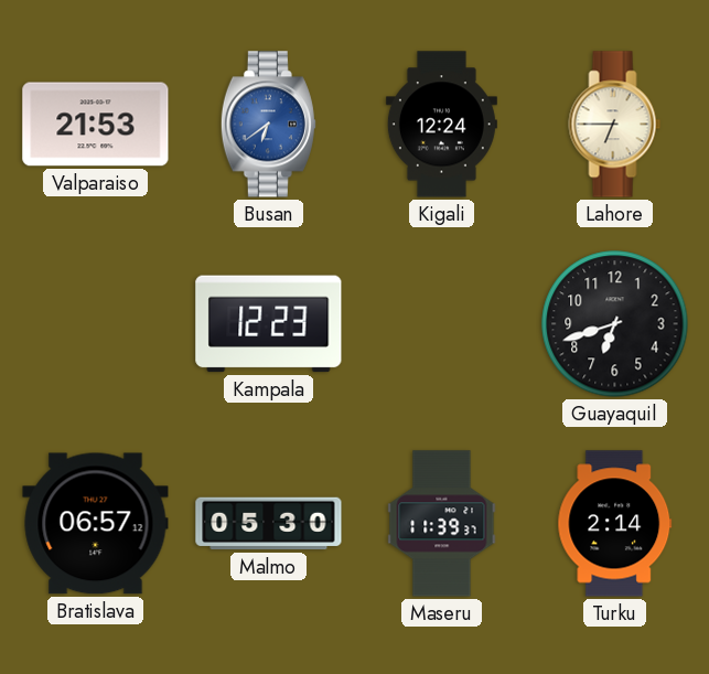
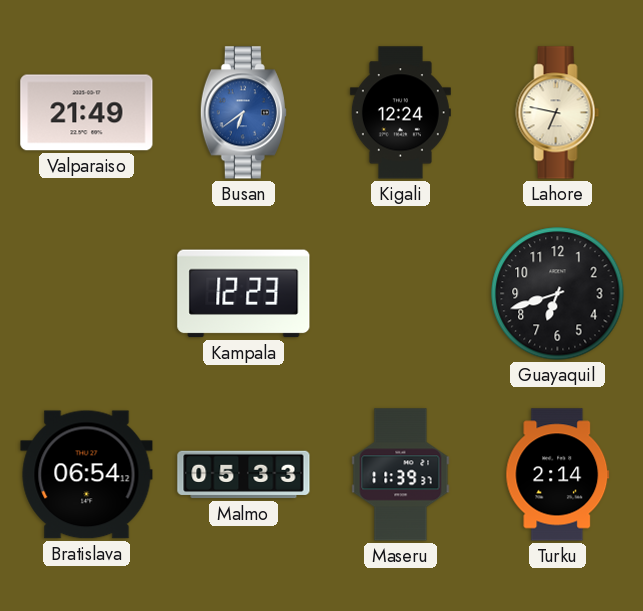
Valparaiso: 21:53 -> 21:49
Lahore: 6:45 -> 6:47
Bratislava: 06:57 -> 06:54
Malmo: 05:30 -> 05:33
